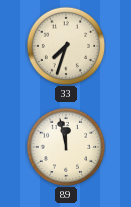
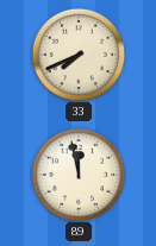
33: 7:33 -> 7:41
